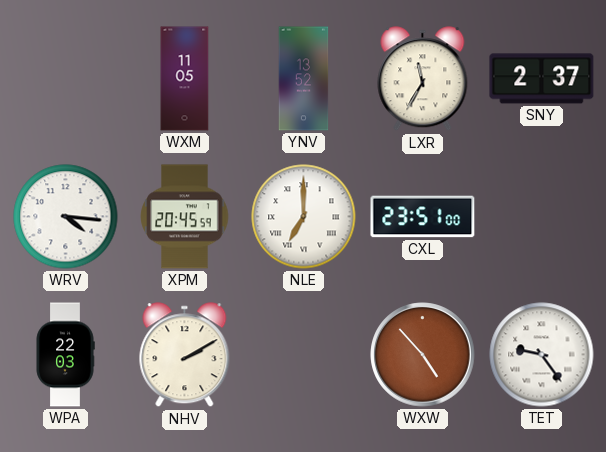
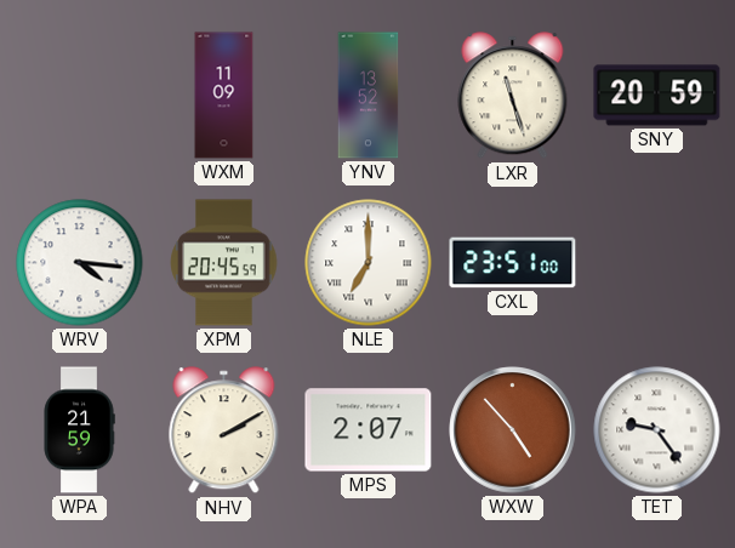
WXM: 11:05 -> 11:09
LXR: 11:35 -> 11:27
SNY: 2:37 -> 20:59
WPA: 22:03 -> 21:59
MPS: none -> 2:07
